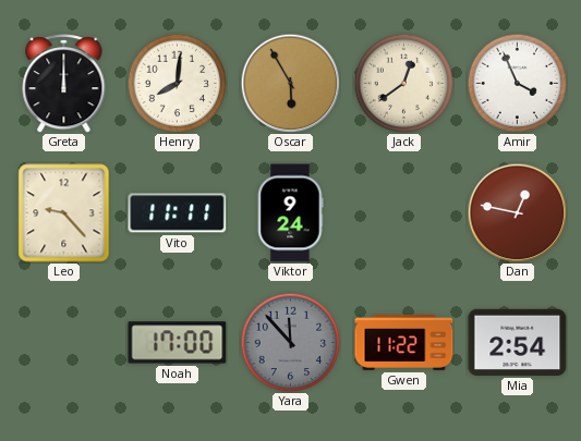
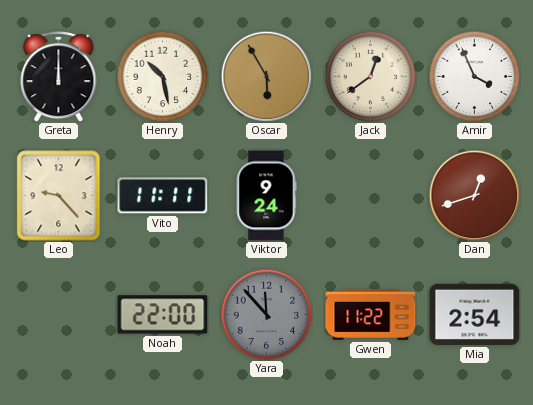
Henry: 8:01 -> 10:28
Dan: 12:47 -> 12:42
Noah: 17:00 -> 22:00
